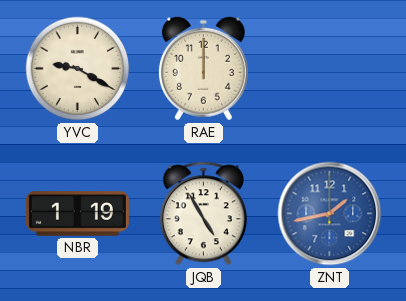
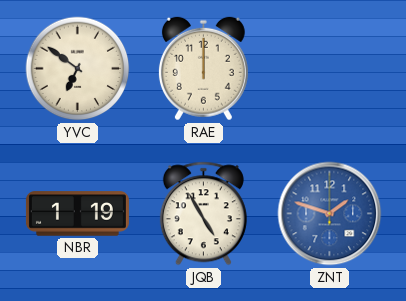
YVC: 9:20 -> 6:51
ZNT: 1:43 -> 1:48
